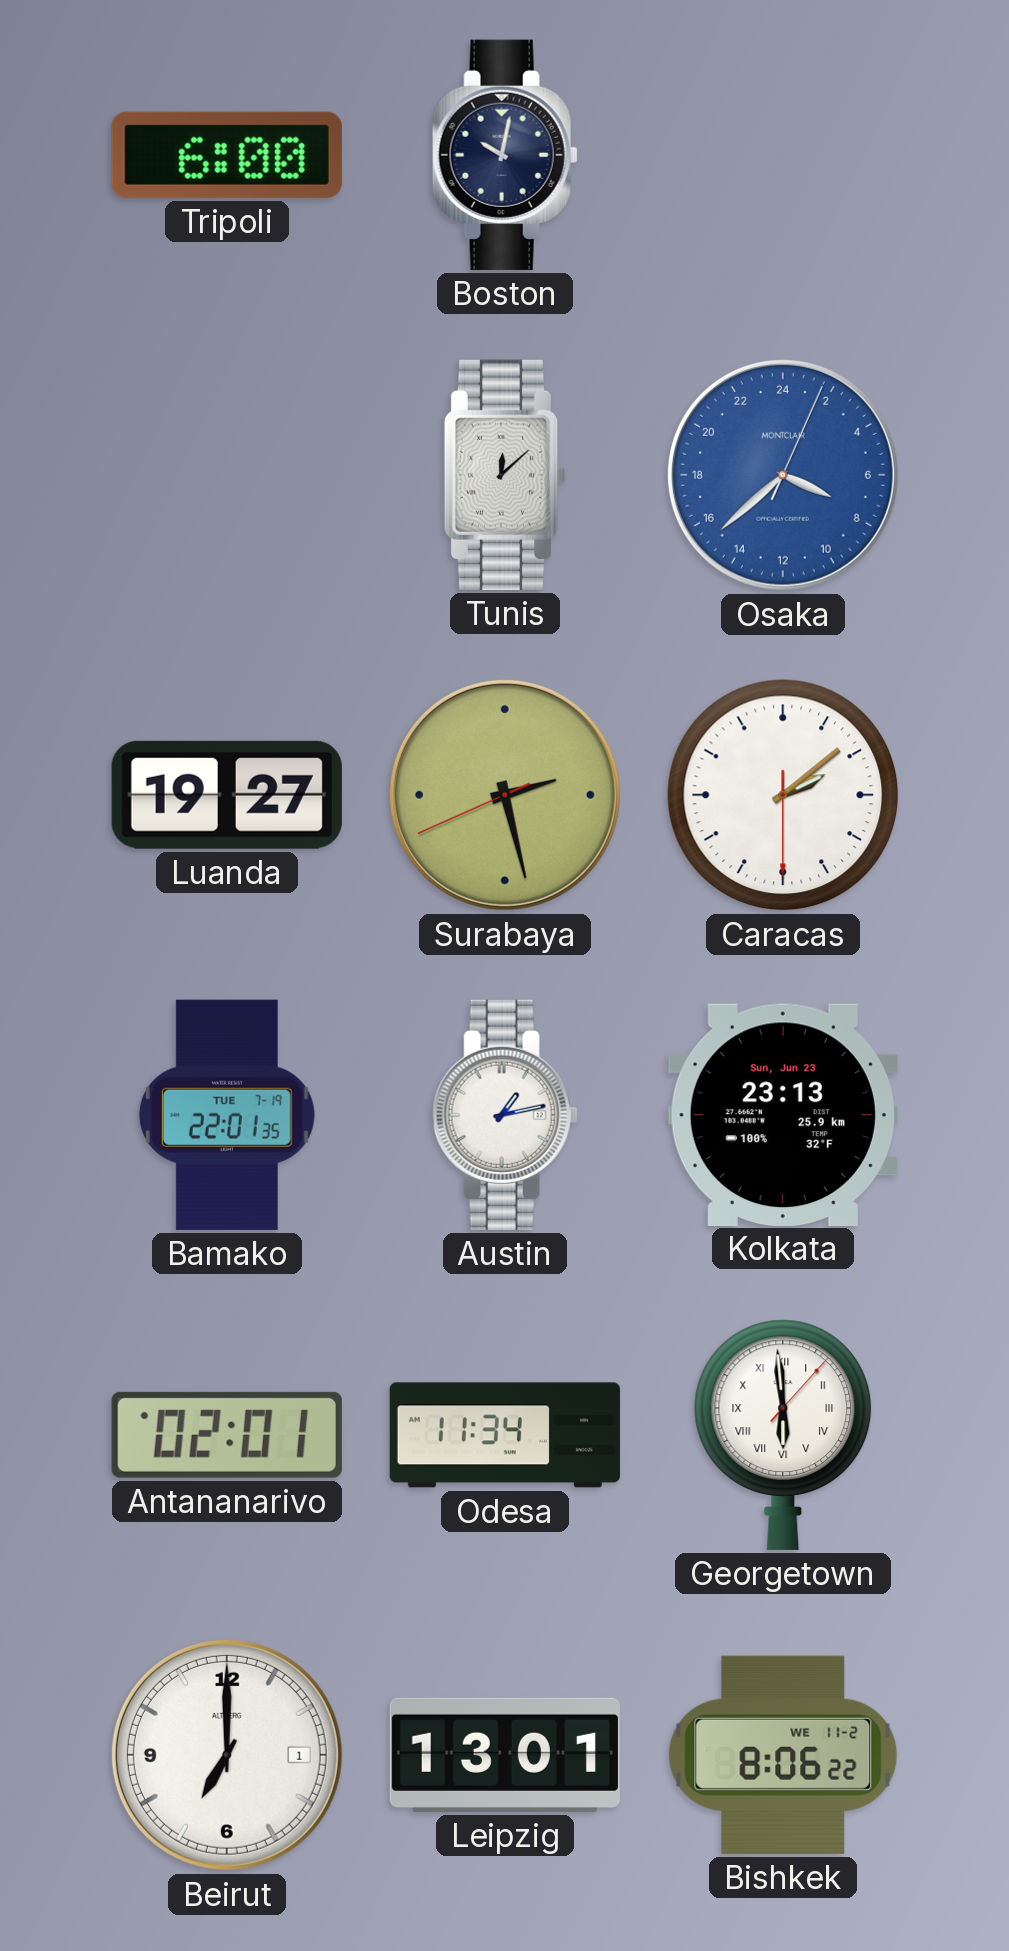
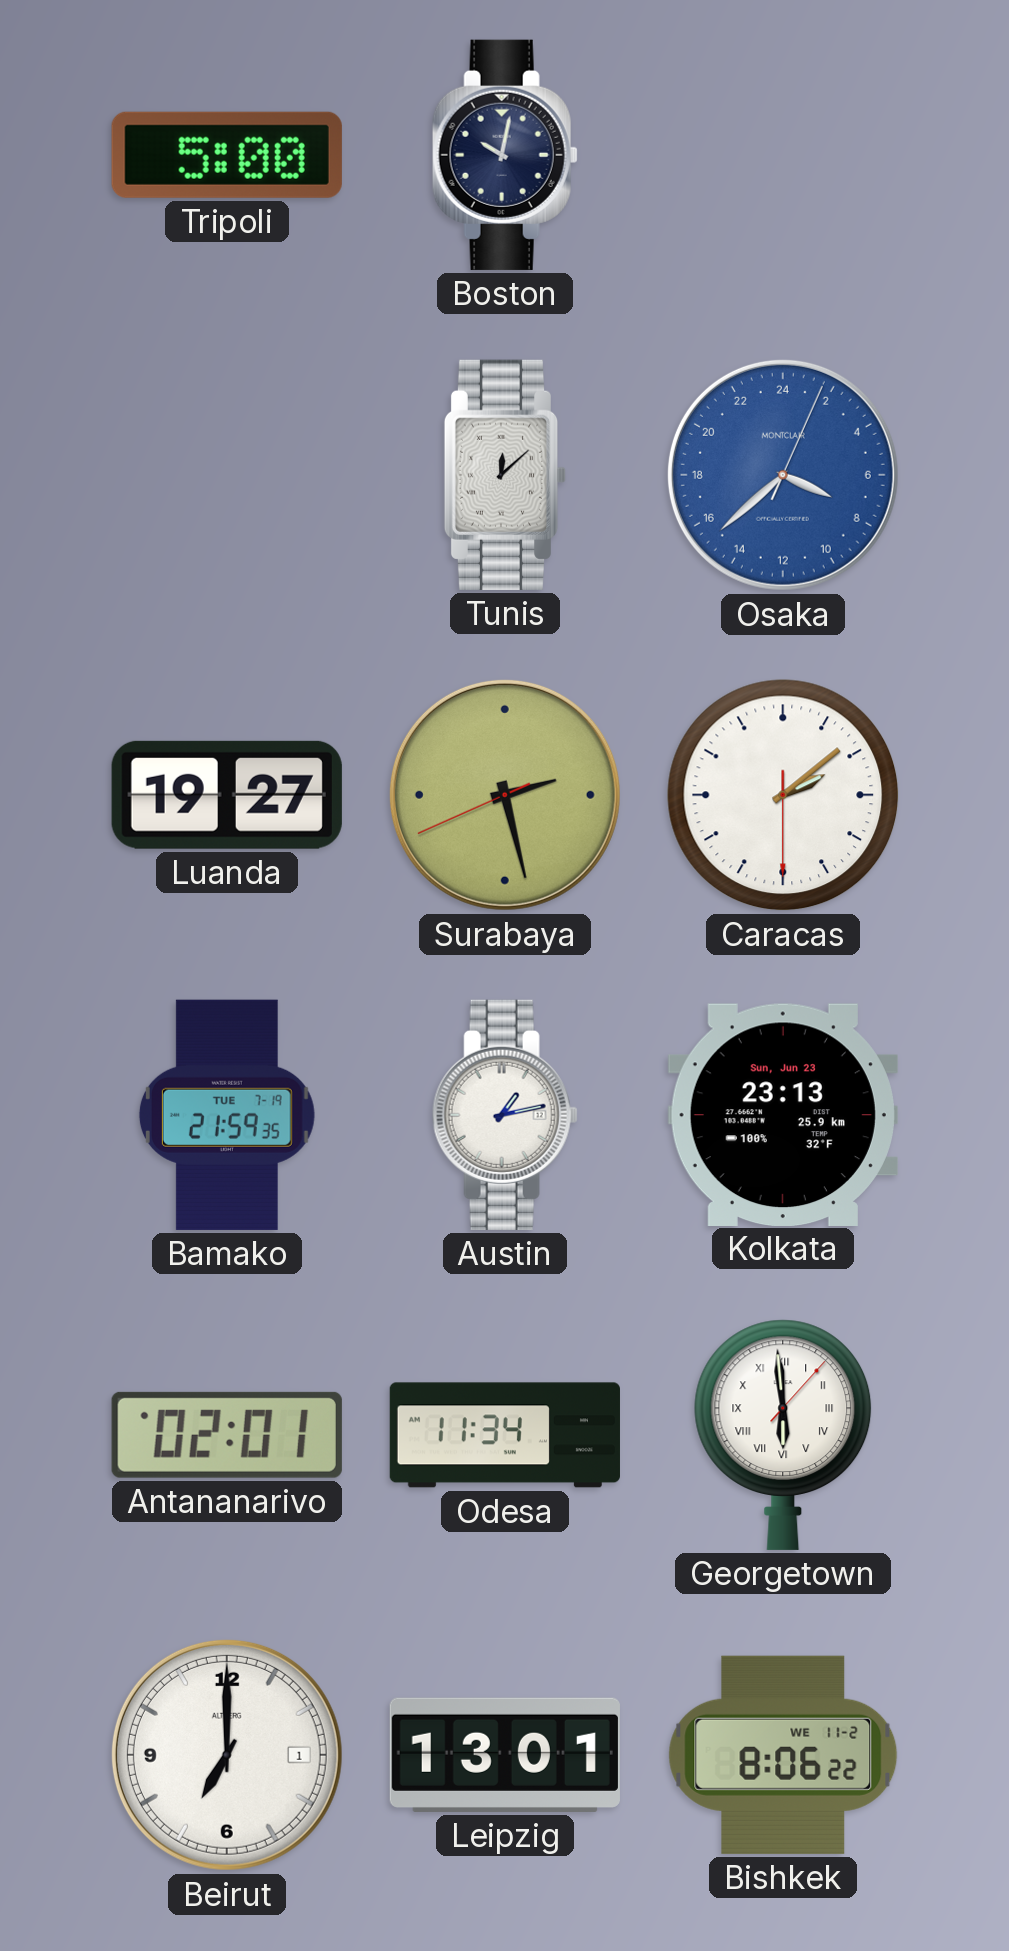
Tripoli: 6:00 -> 5:00
Bamako: 22:01 -> 21:59
